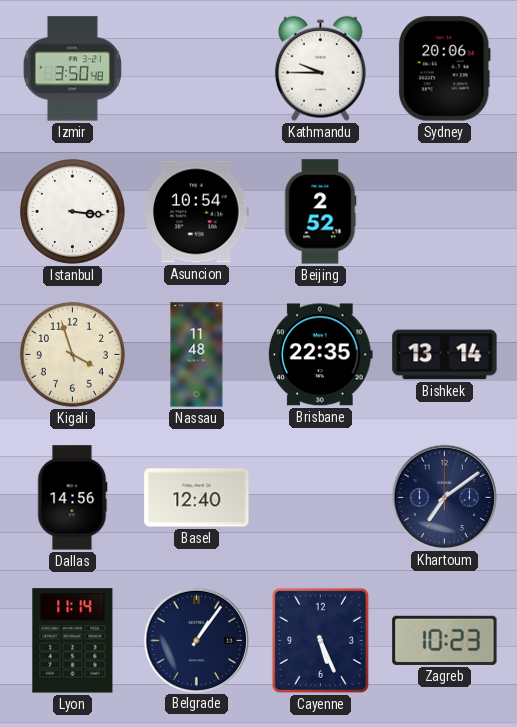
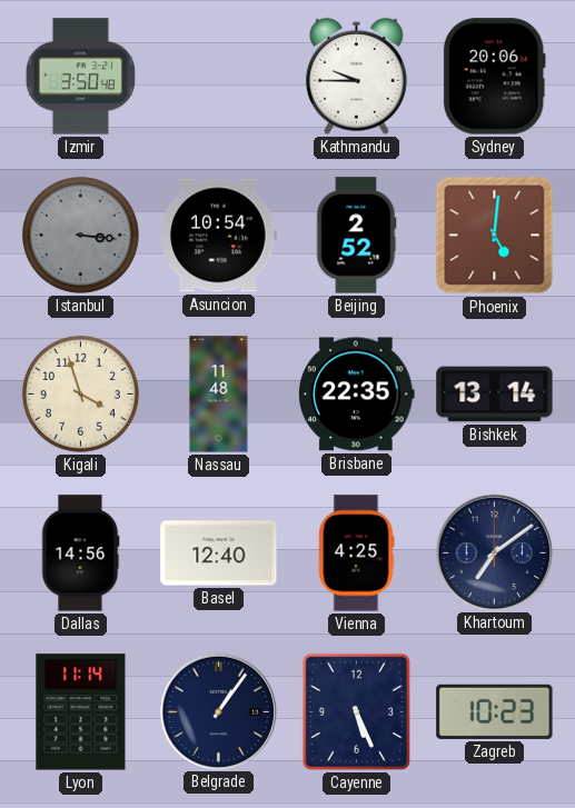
Istanbul dial: white -> grey
Phoenix: none -> 5:01
Vienna: none -> 4:25
